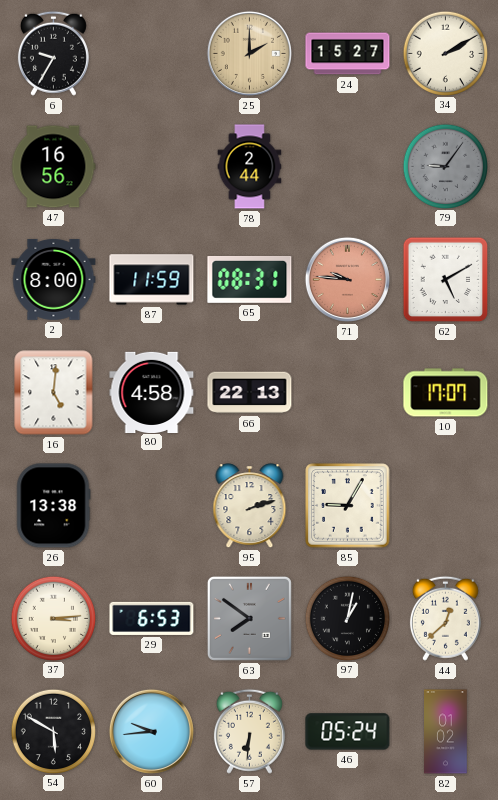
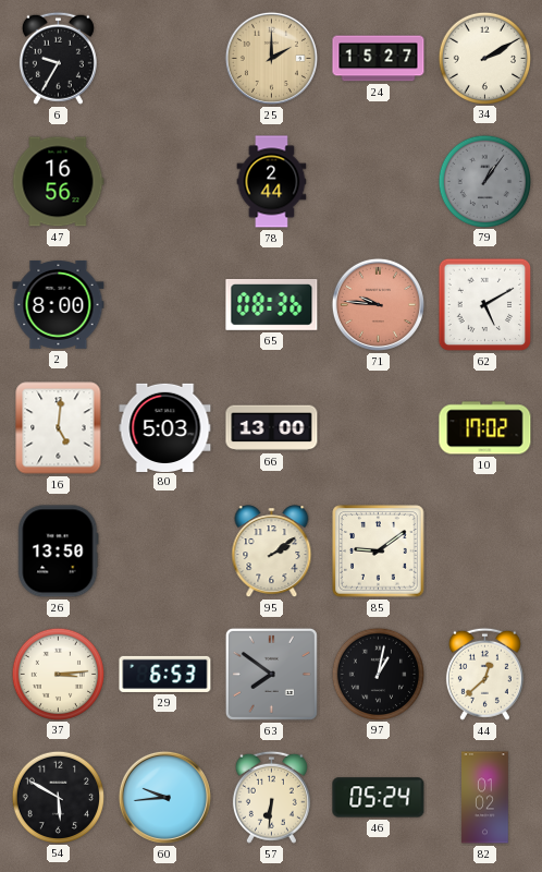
79: 9:06 -> 1:06
87: 11:59 -> none
65: 08:31 -> 08:36
80: 4:58 -> 5:03
66: 22:13 -> 13:00
10: 17:07 -> 17:02
26: 13:38 -> 13:50
95: 2:12 -> 2:09
85: 9:05 -> 9:09
